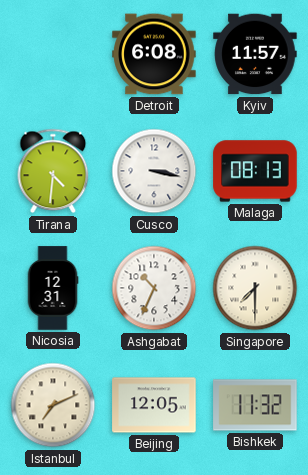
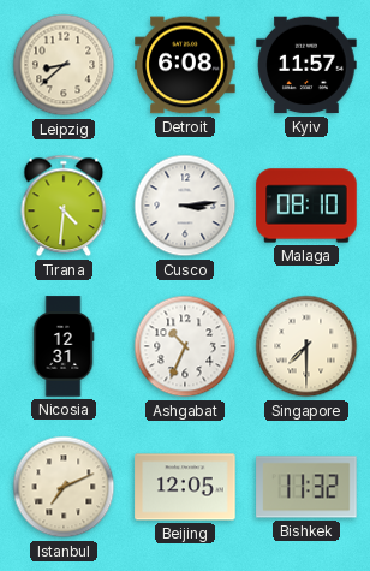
Leipzig: none -> 8:38
Cusco: 3:17 -> 3:14
Malaga: 08:13 -> 08:10
